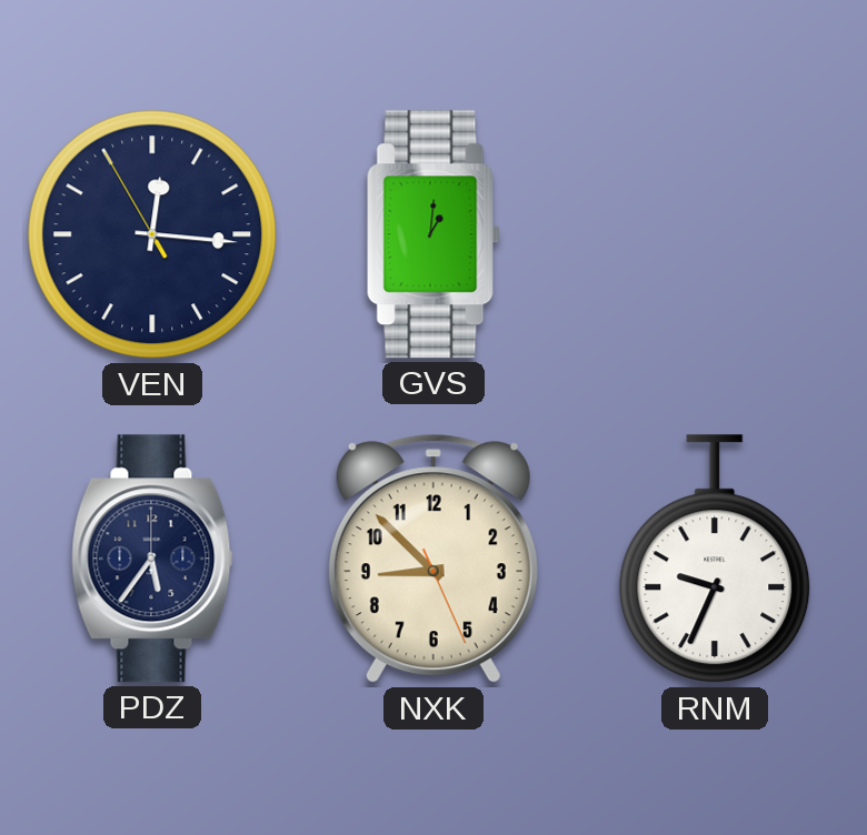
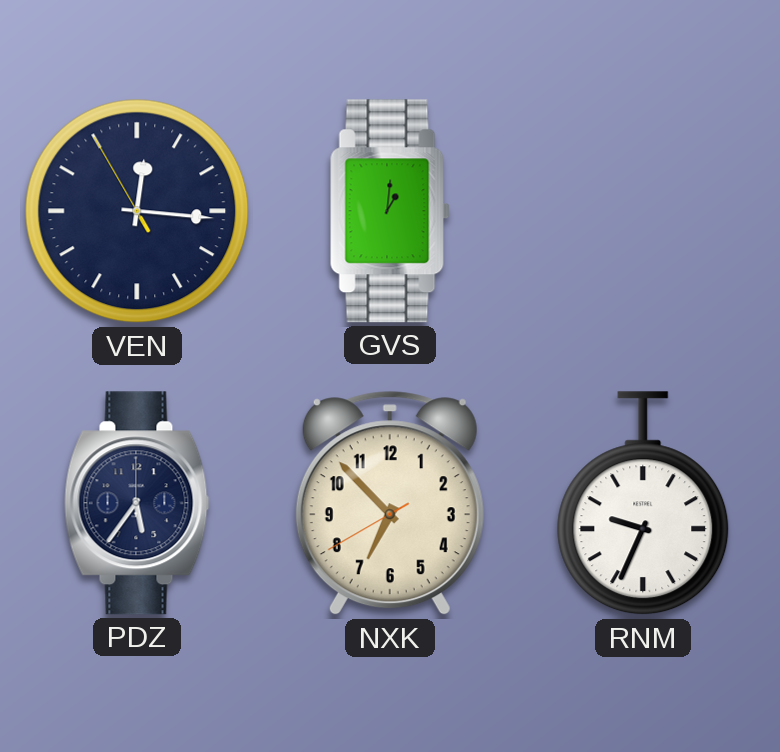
NXK: 8:52 -> 6:52
